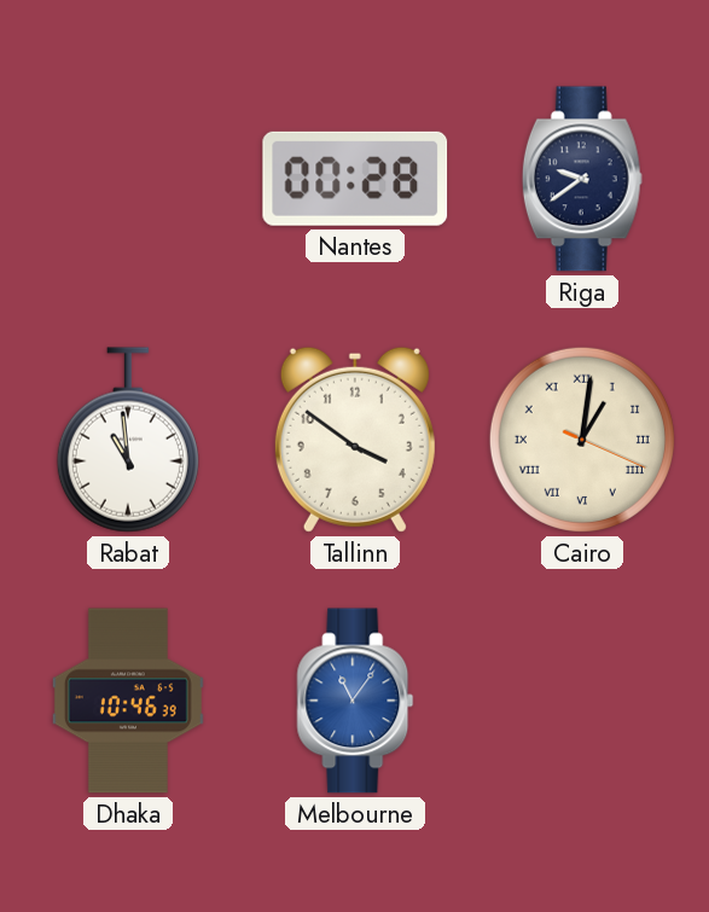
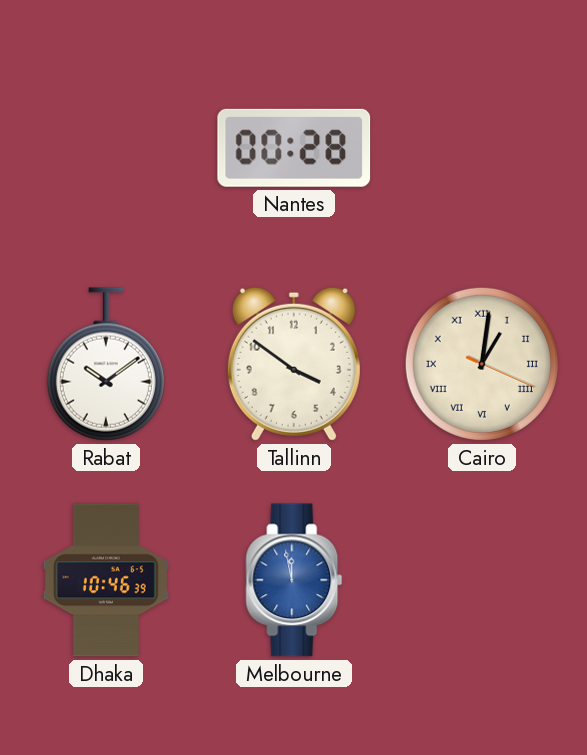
Riga: 9:39 -> none
Rabat: 10:59 -> 10:09
Melbourne: 11:06 -> 11:58
